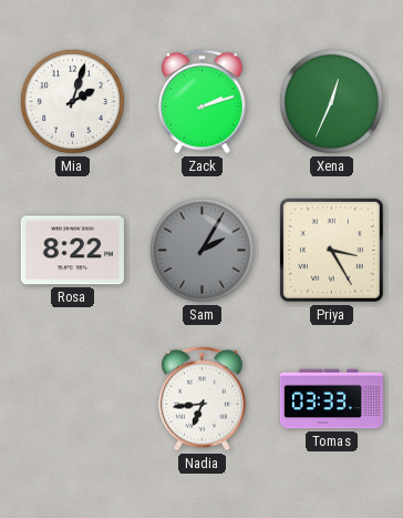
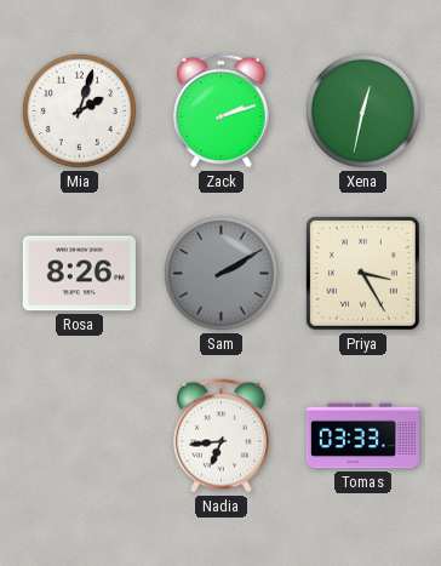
Xena: 12:34 -> 12:32
Rosa: 8:22 -> 8:26
Sam: 2:05 -> 2:10
